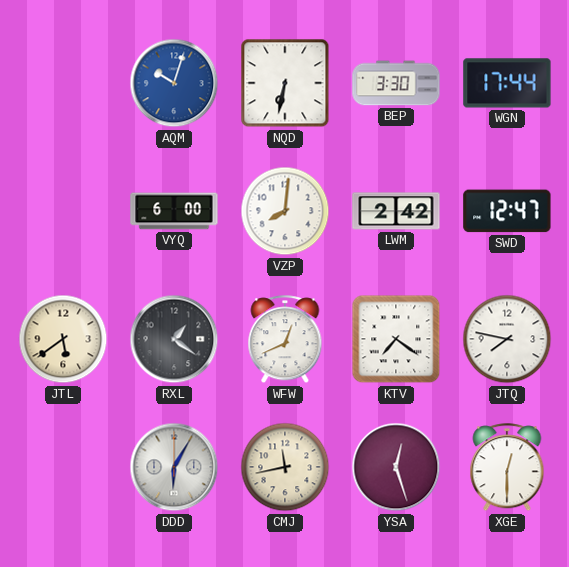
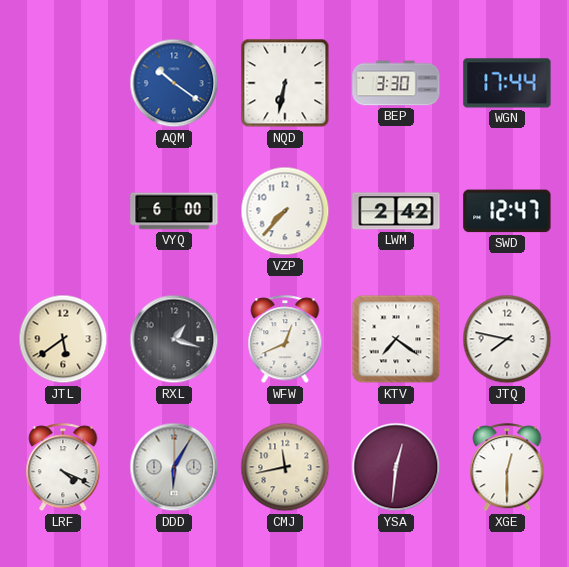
AQM: 10:03 -> 10:21
VZP: 8:01 -> 7:37
RXL: 1:21 -> 1:18
LRF: none -> 4:19
YSA: 12:27 -> 12:31
